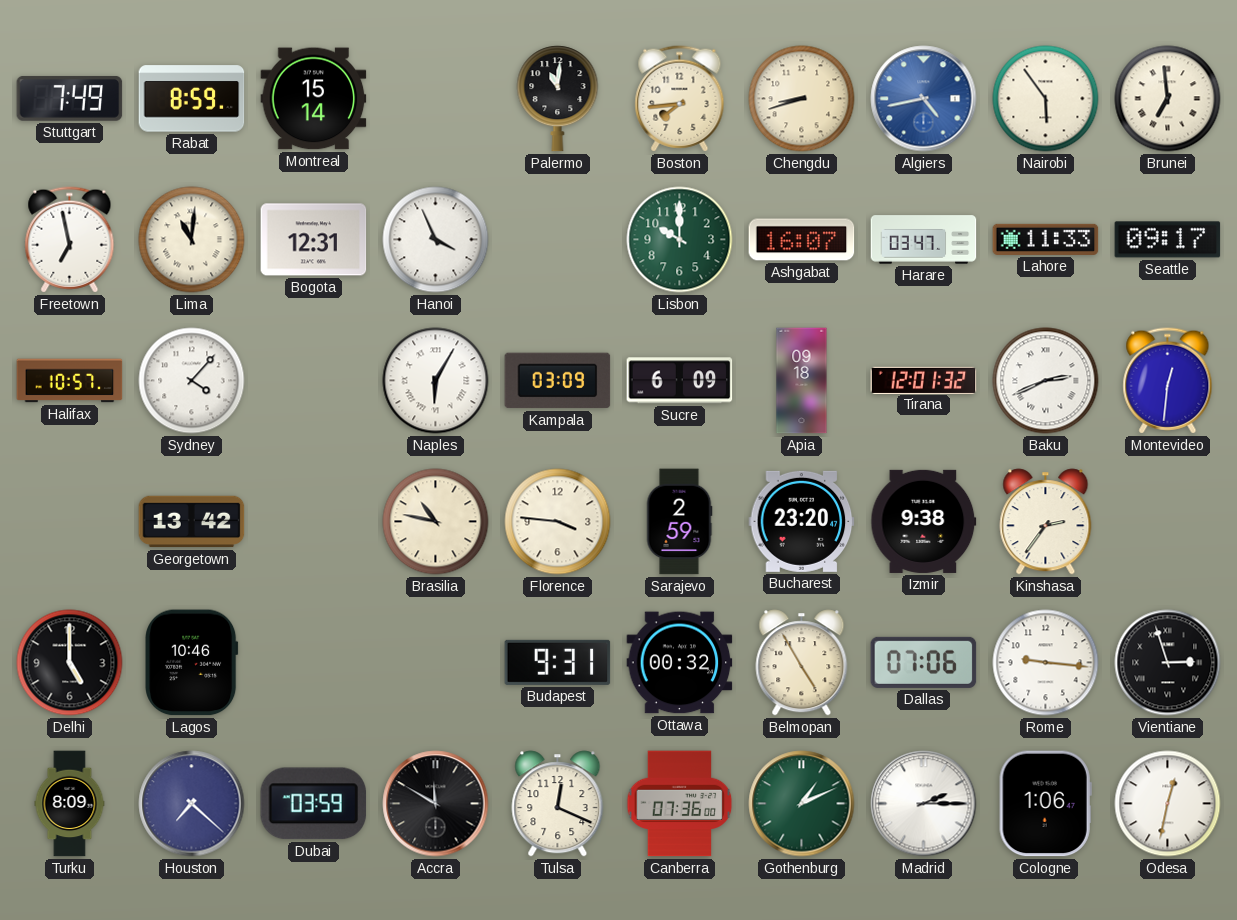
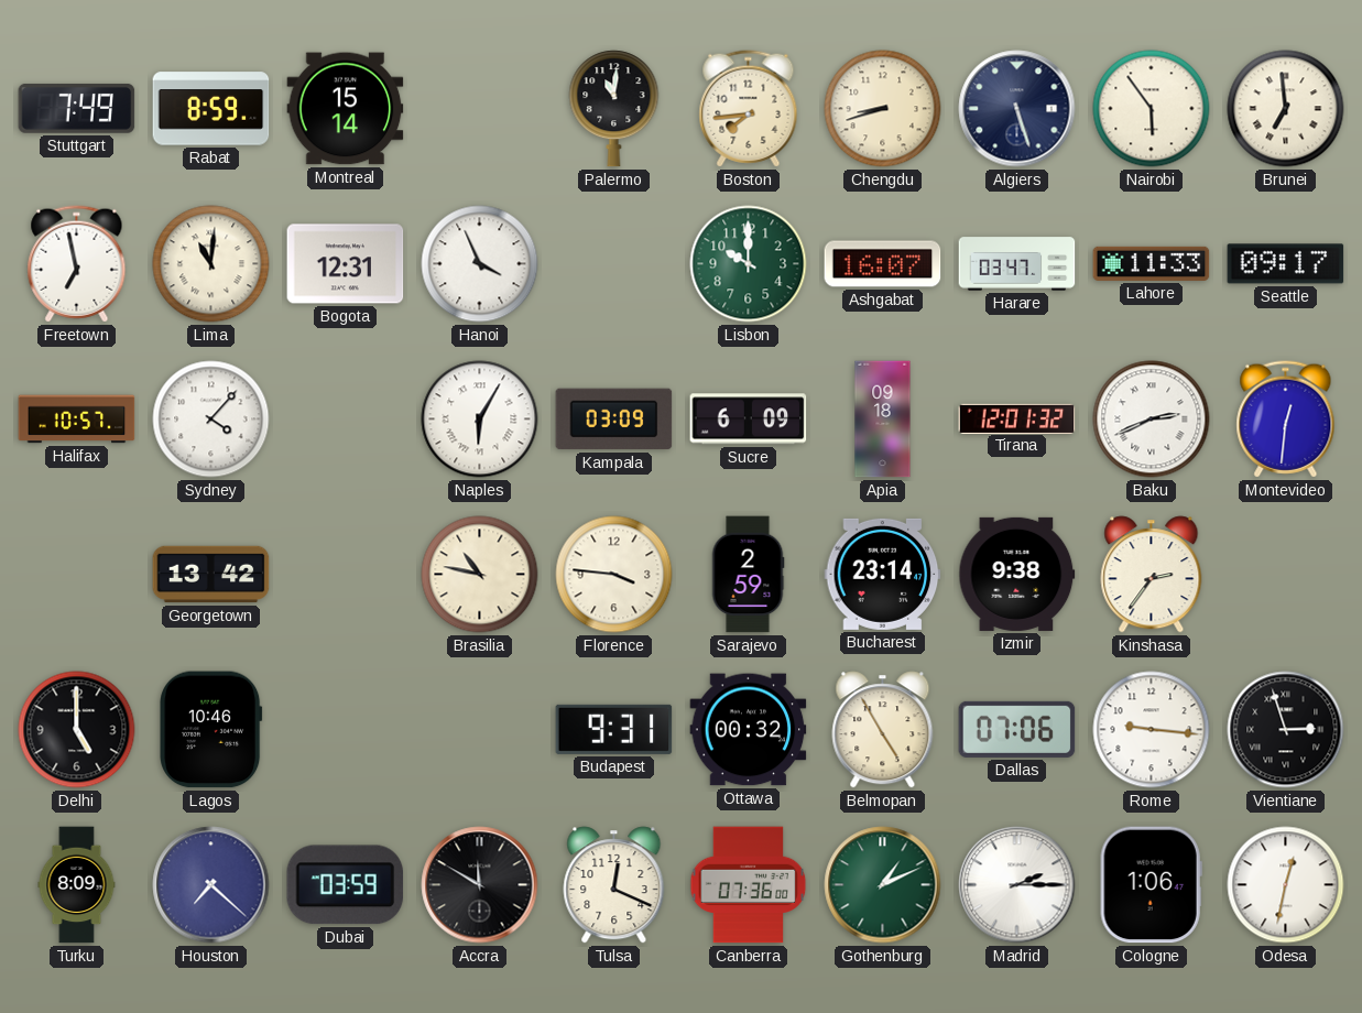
Algiers: 4:43 -> 5:27
Algiers dial: blue -> navy
Bucharest: 23:20 -> 23:14
